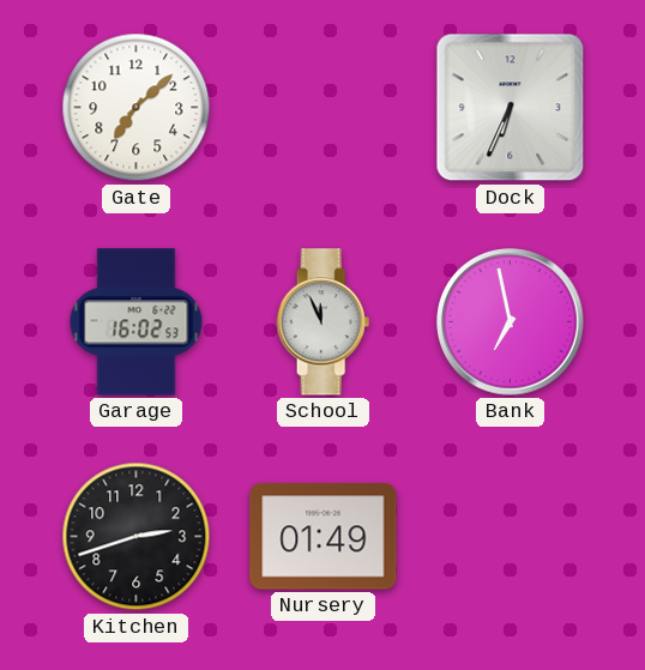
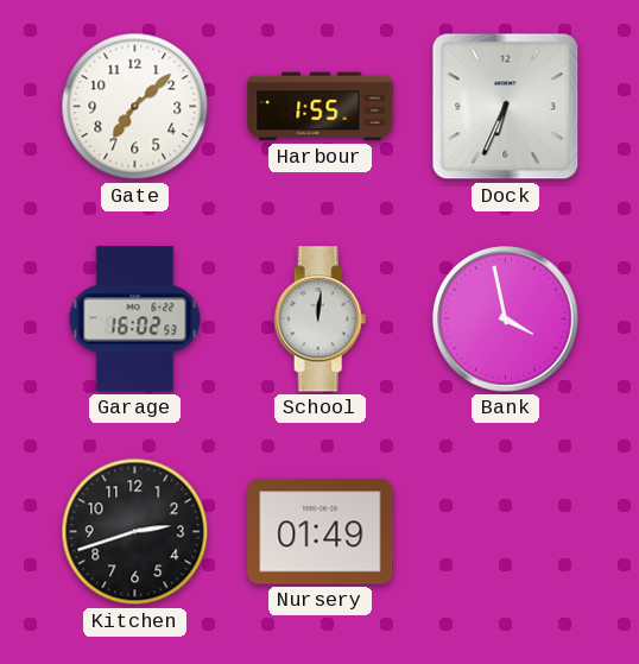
Harbour: none -> 1:55
School: 11:56 -> 12:01
Bank: 6:58 -> 3:58
